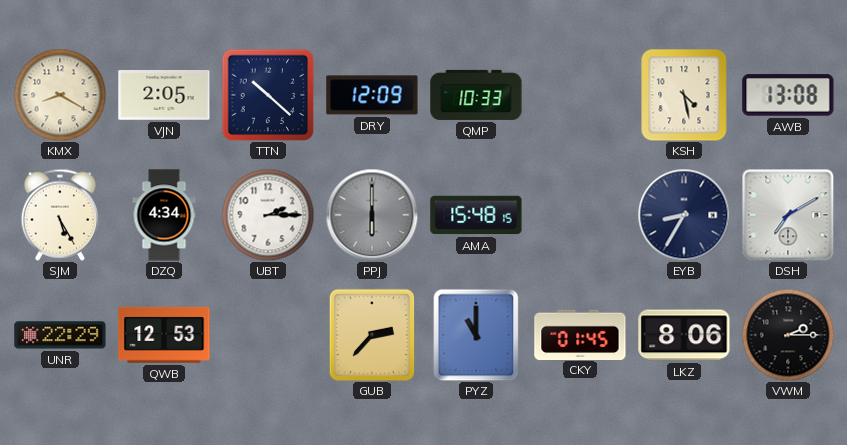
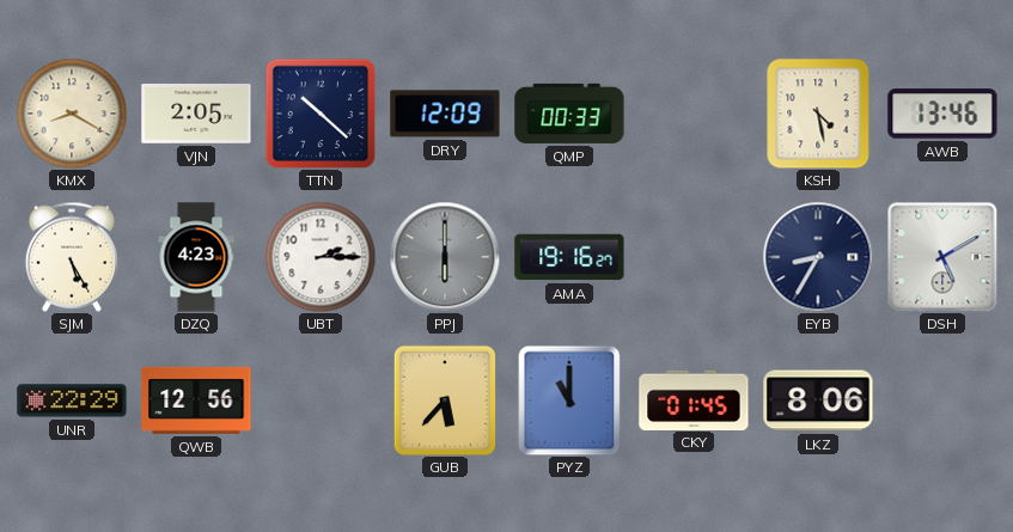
QMP: 10:33 -> 00:33
AWB: 13:08 -> 13:46
DZQ: 4:34 -> 4:23
AMA: 15:48 -> 19:16
DSH: 7:10 -> 5:10
QWB: 12:53 -> 12:56
GUB: 2:37 -> 5:37
VWM: 2:15 -> none
